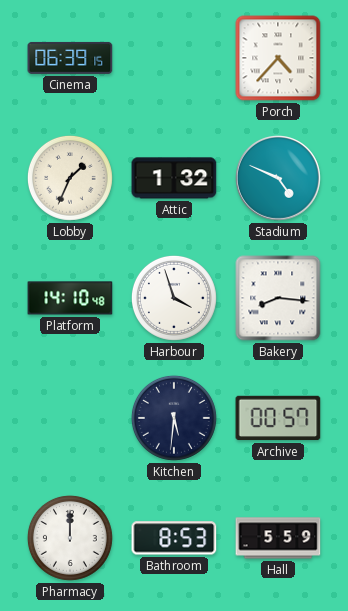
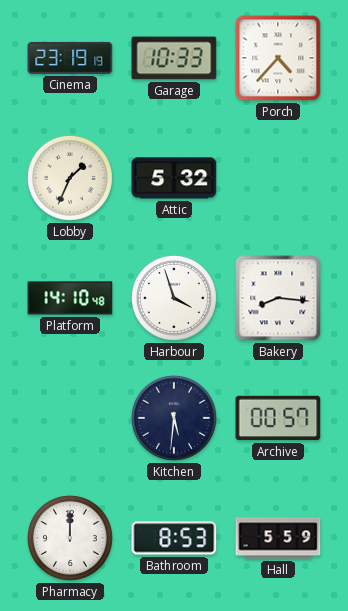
Cinema: 06:39 -> 23:19
Garage: none -> 10:33
Attic: 1:32 -> 5:32
Stadium: 4:49 -> none
